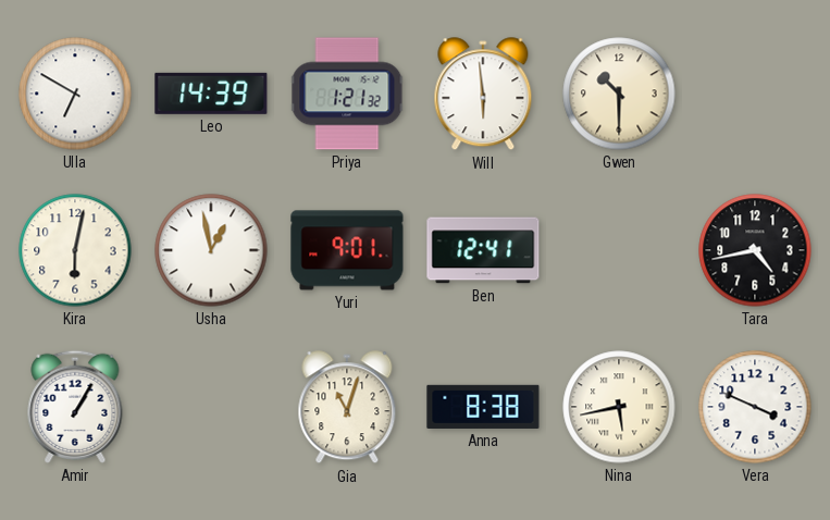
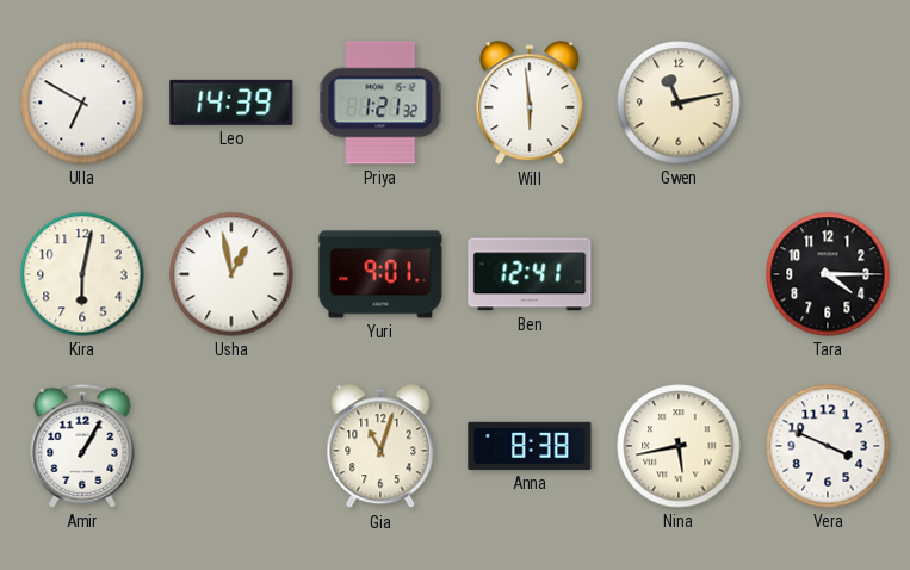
Gwen: 10:30 -> 11:13
Tara: 4:43 -> 4:15
